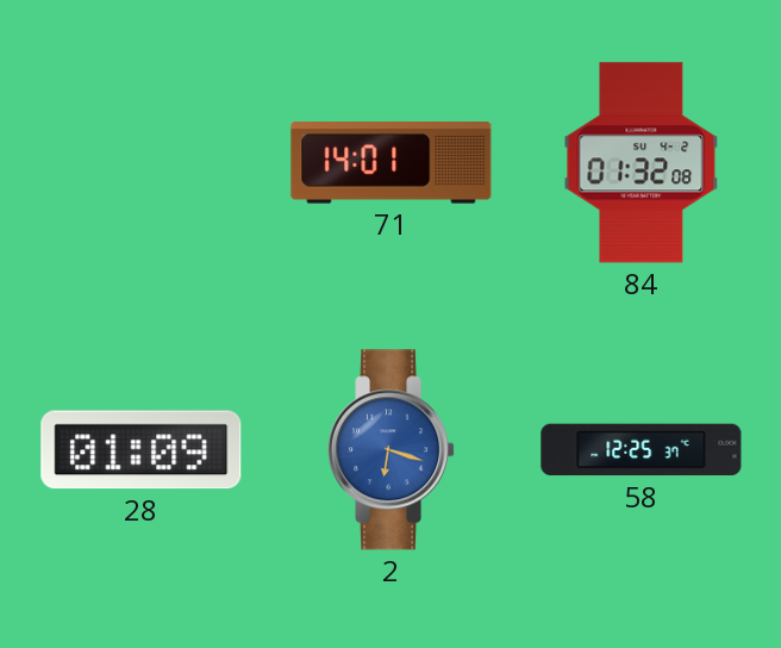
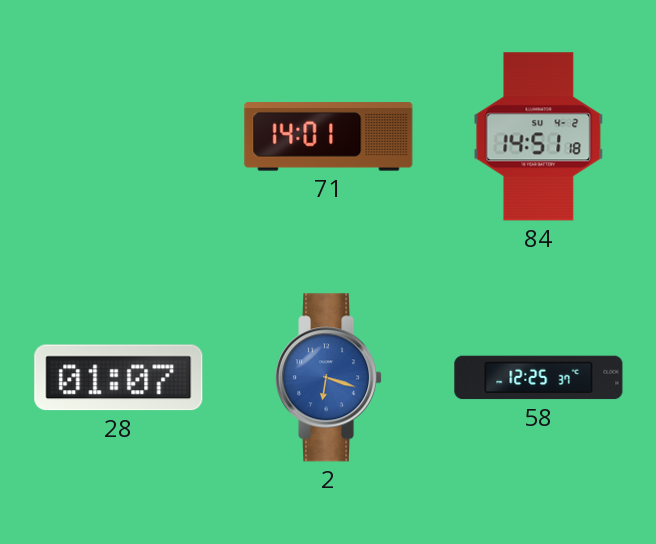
84: 01:32 -> 14:51
28: 01:09 -> 01:07
